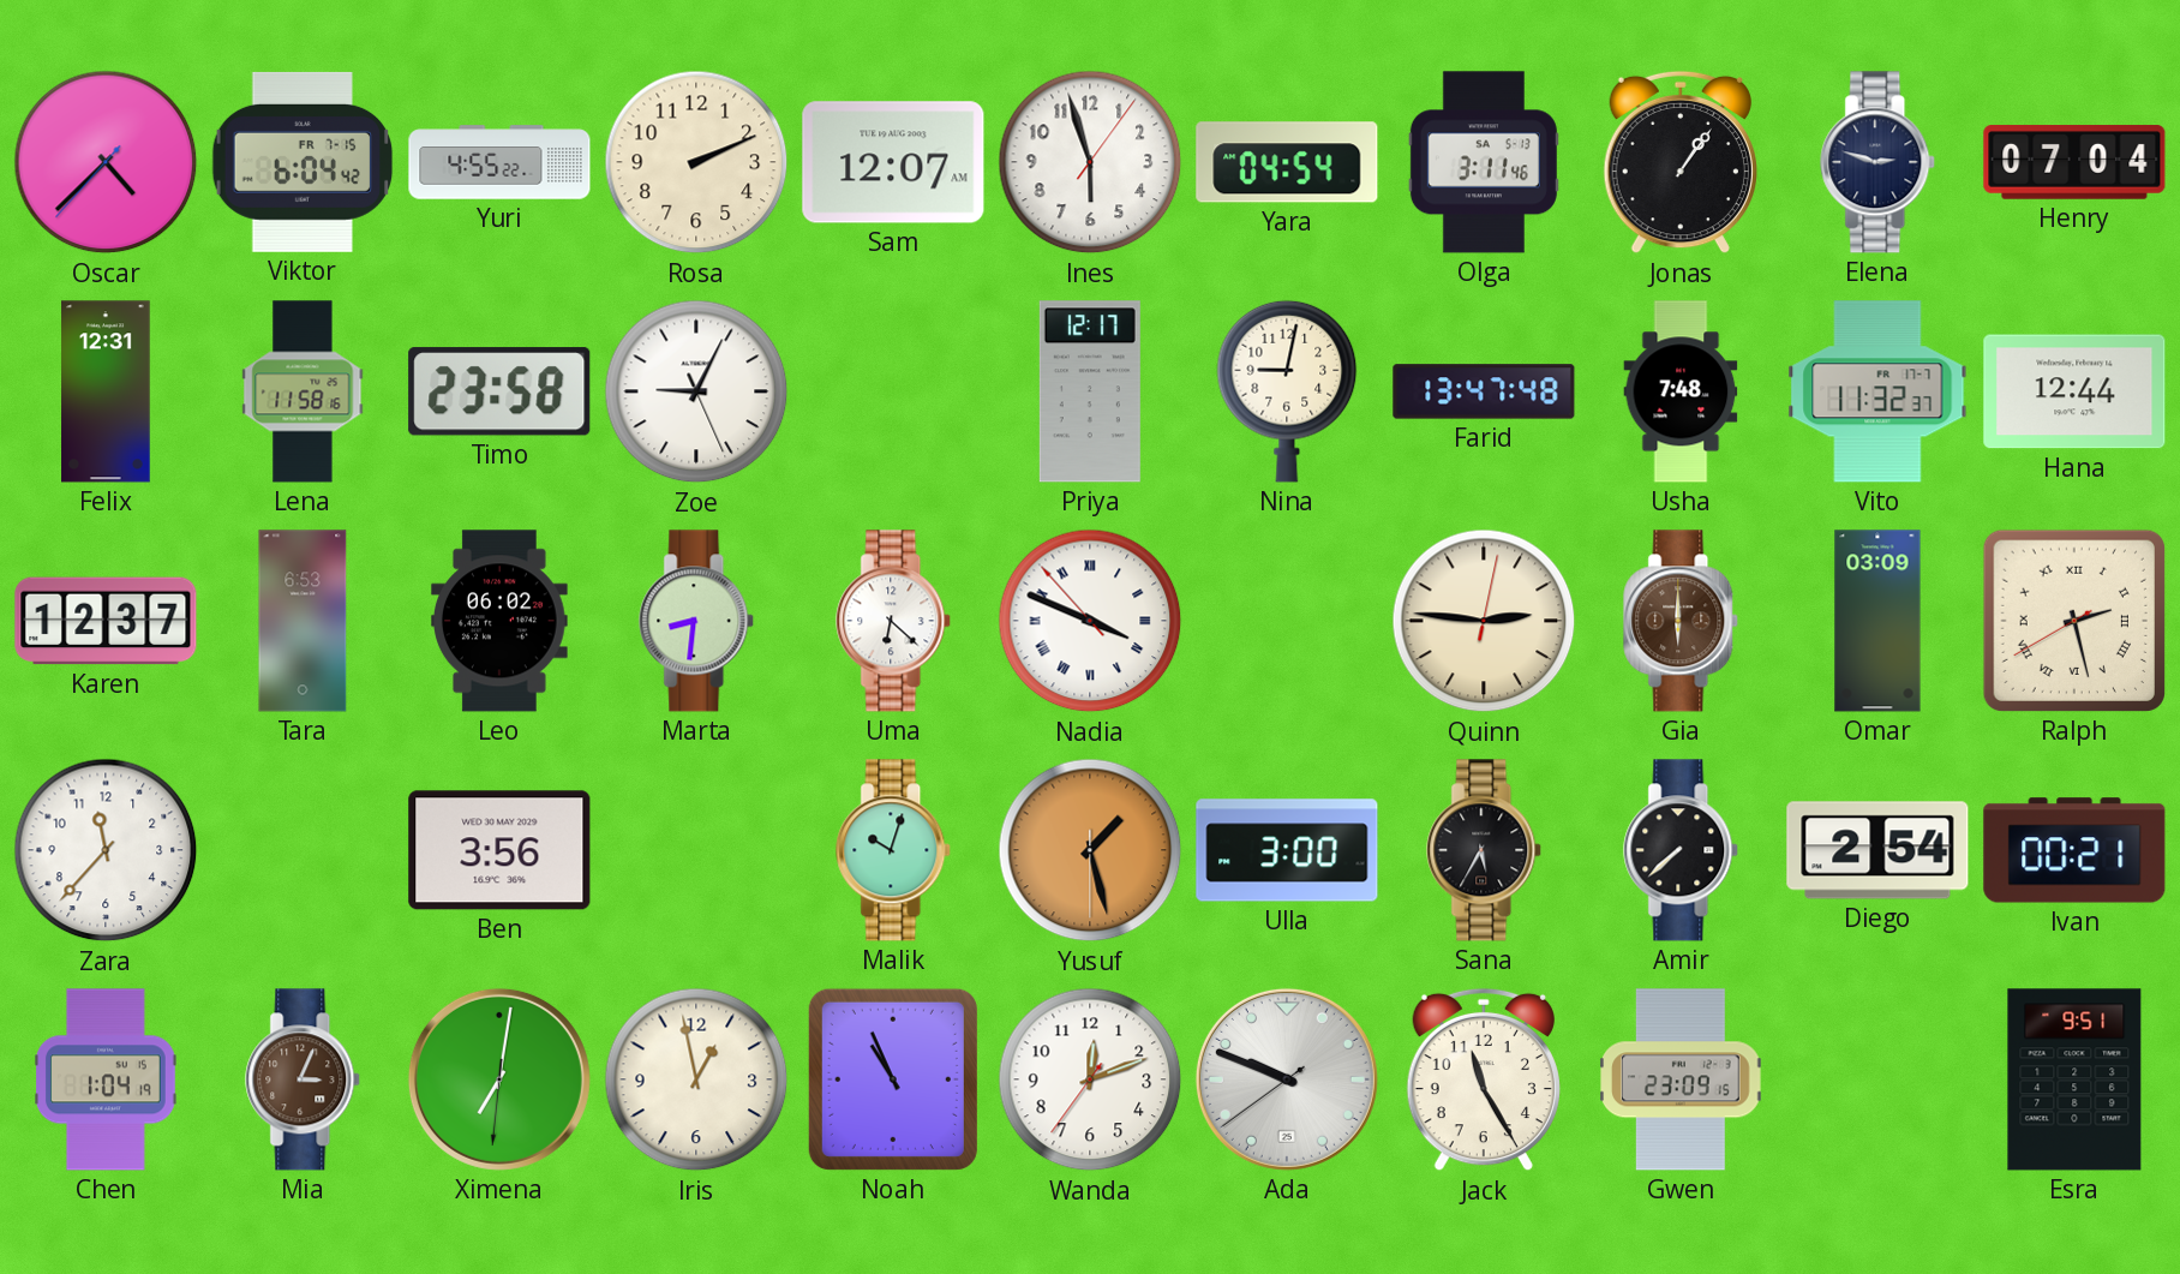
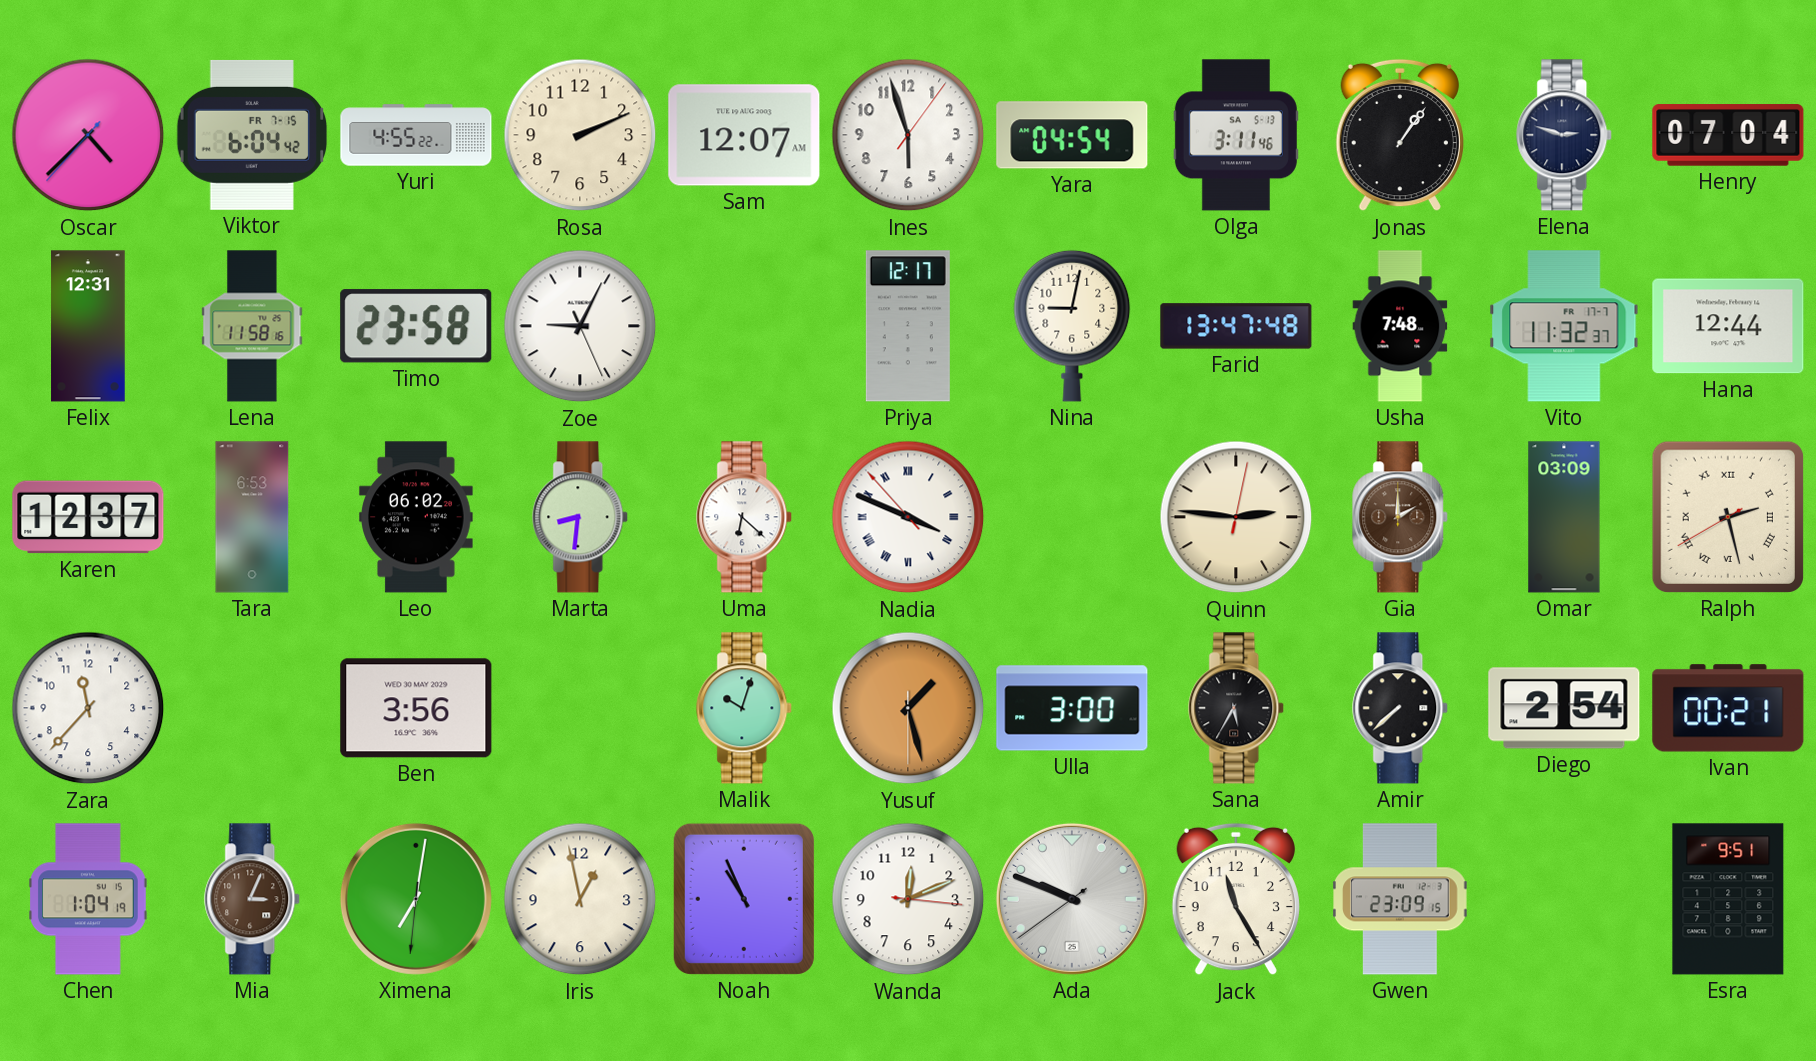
Gia: 6:00 -> 2:00
Wanda: 12:11:36 -> 12:11:16
